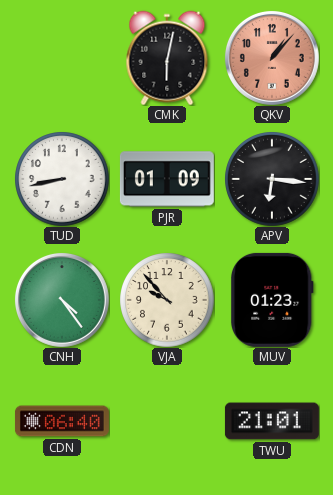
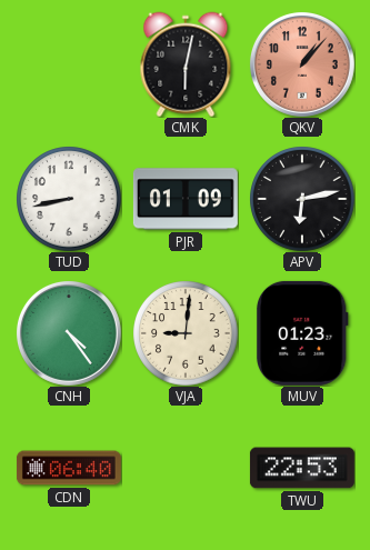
APV: 6:16 -> 6:13
VJA: 9:53 -> 9:01
TWU: 21:01 -> 22:53
